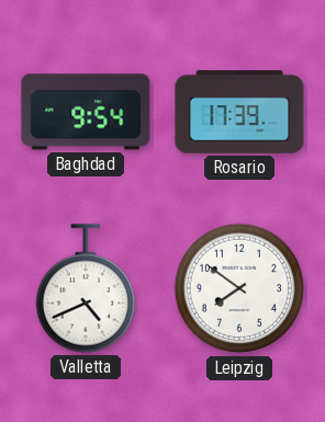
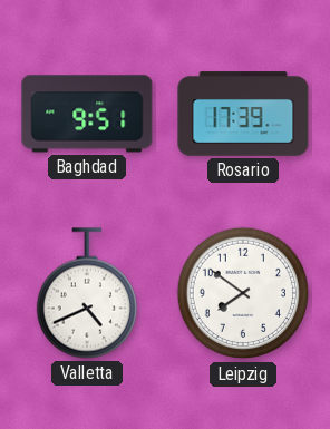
Baghdad: 9:54 -> 9:51
